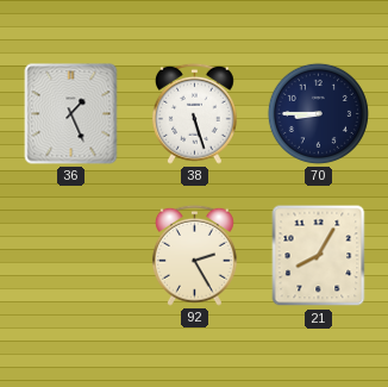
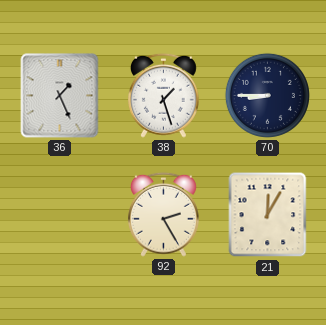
38: 5:27 -> 1:27
21: 8:05 -> 12:05
